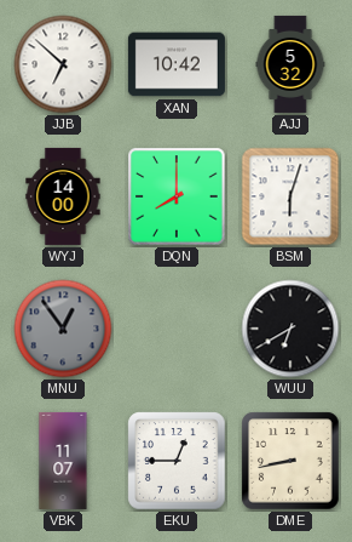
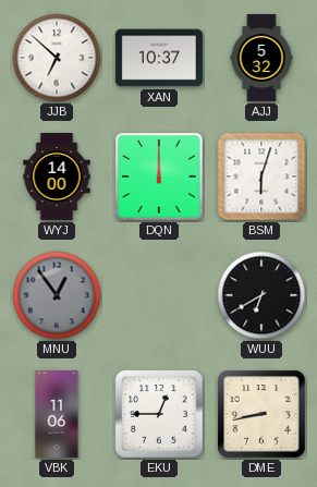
XAN: 10:42 -> 10:37
DQN: 8:00 -> 12:00
VBK: 11:07 -> 11:06
